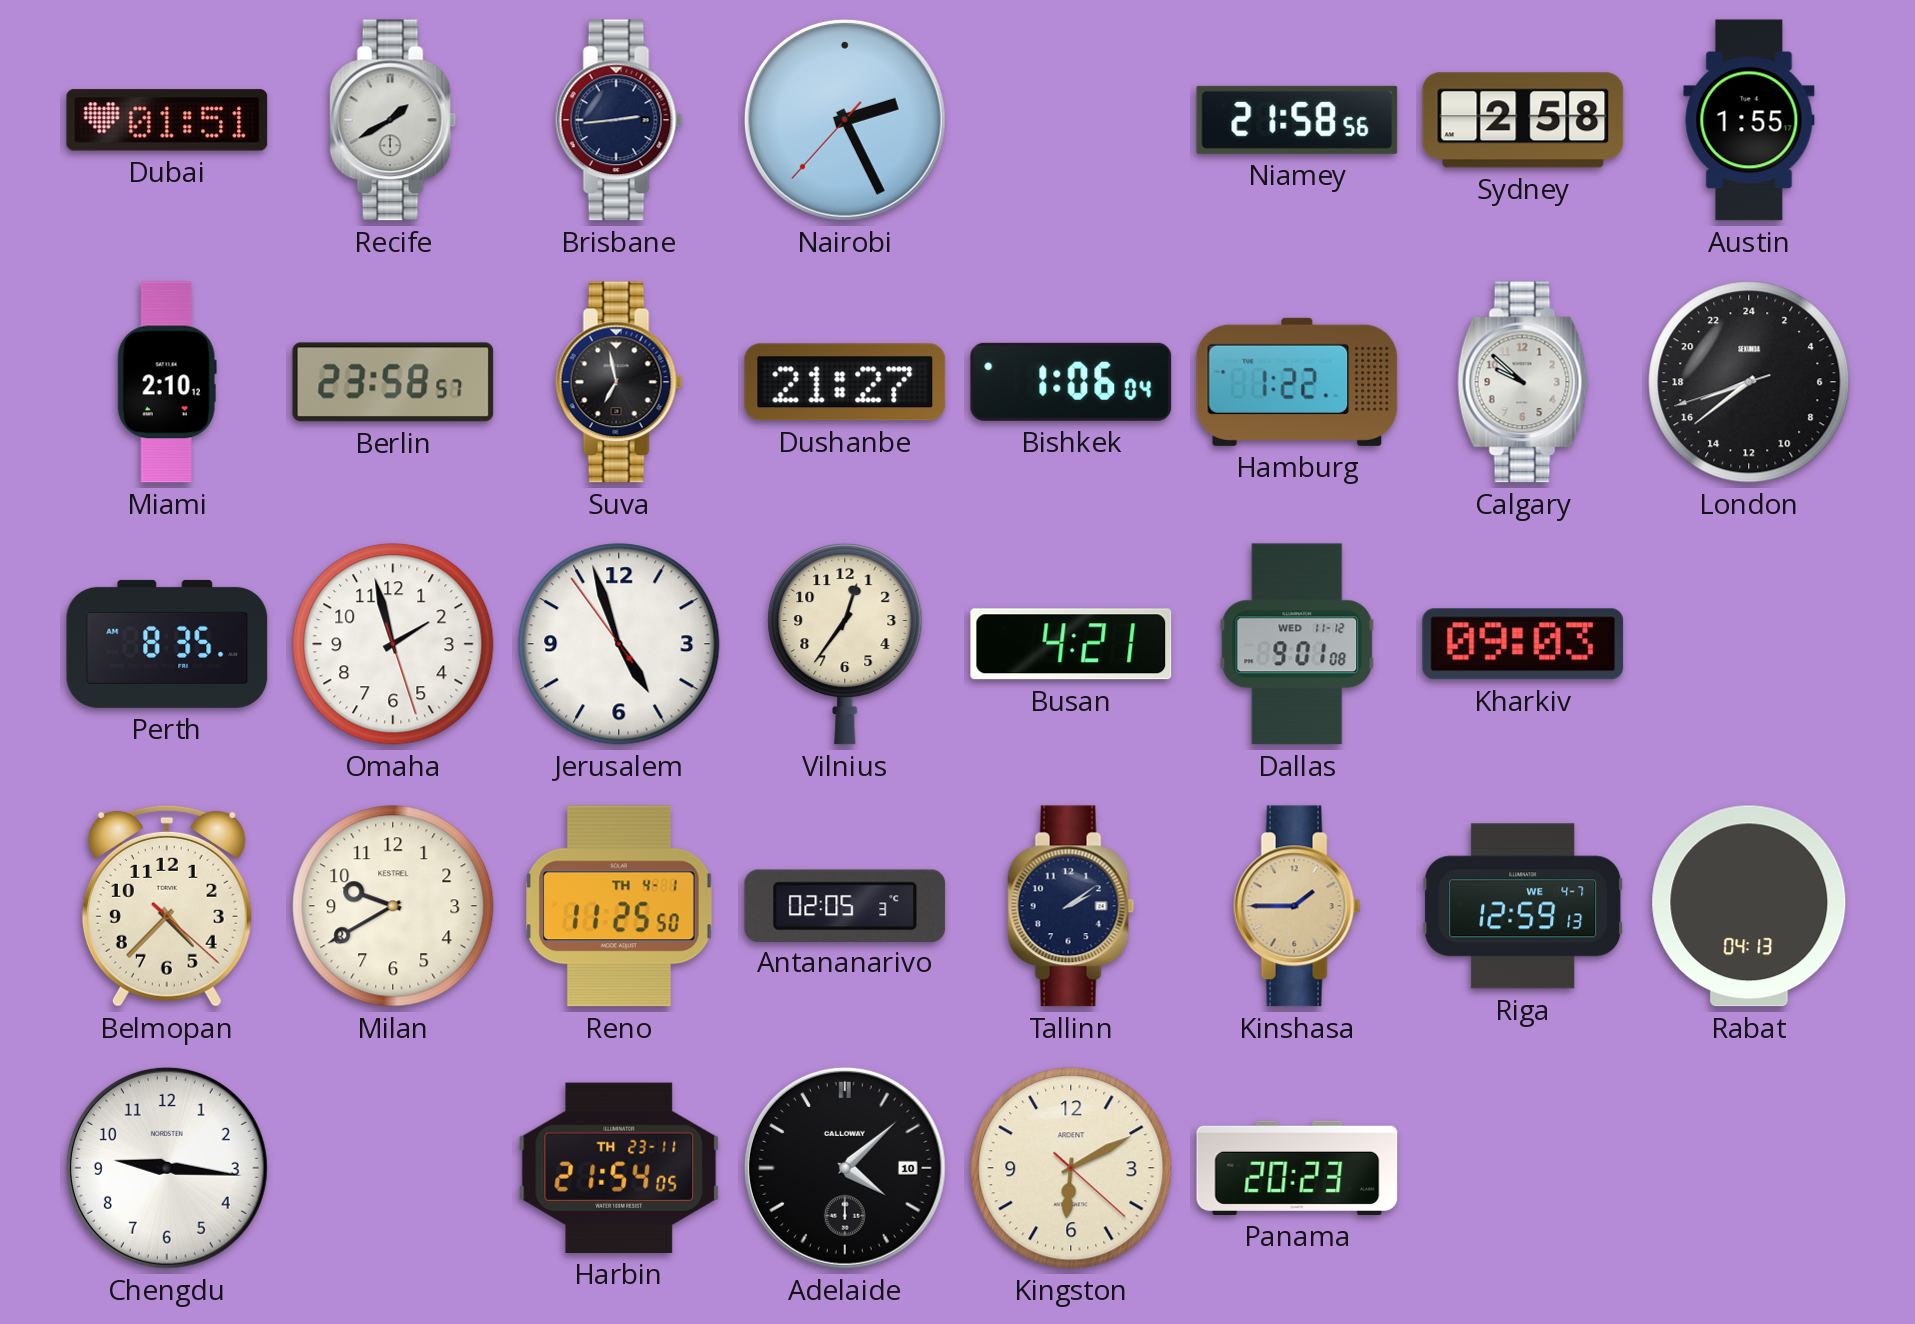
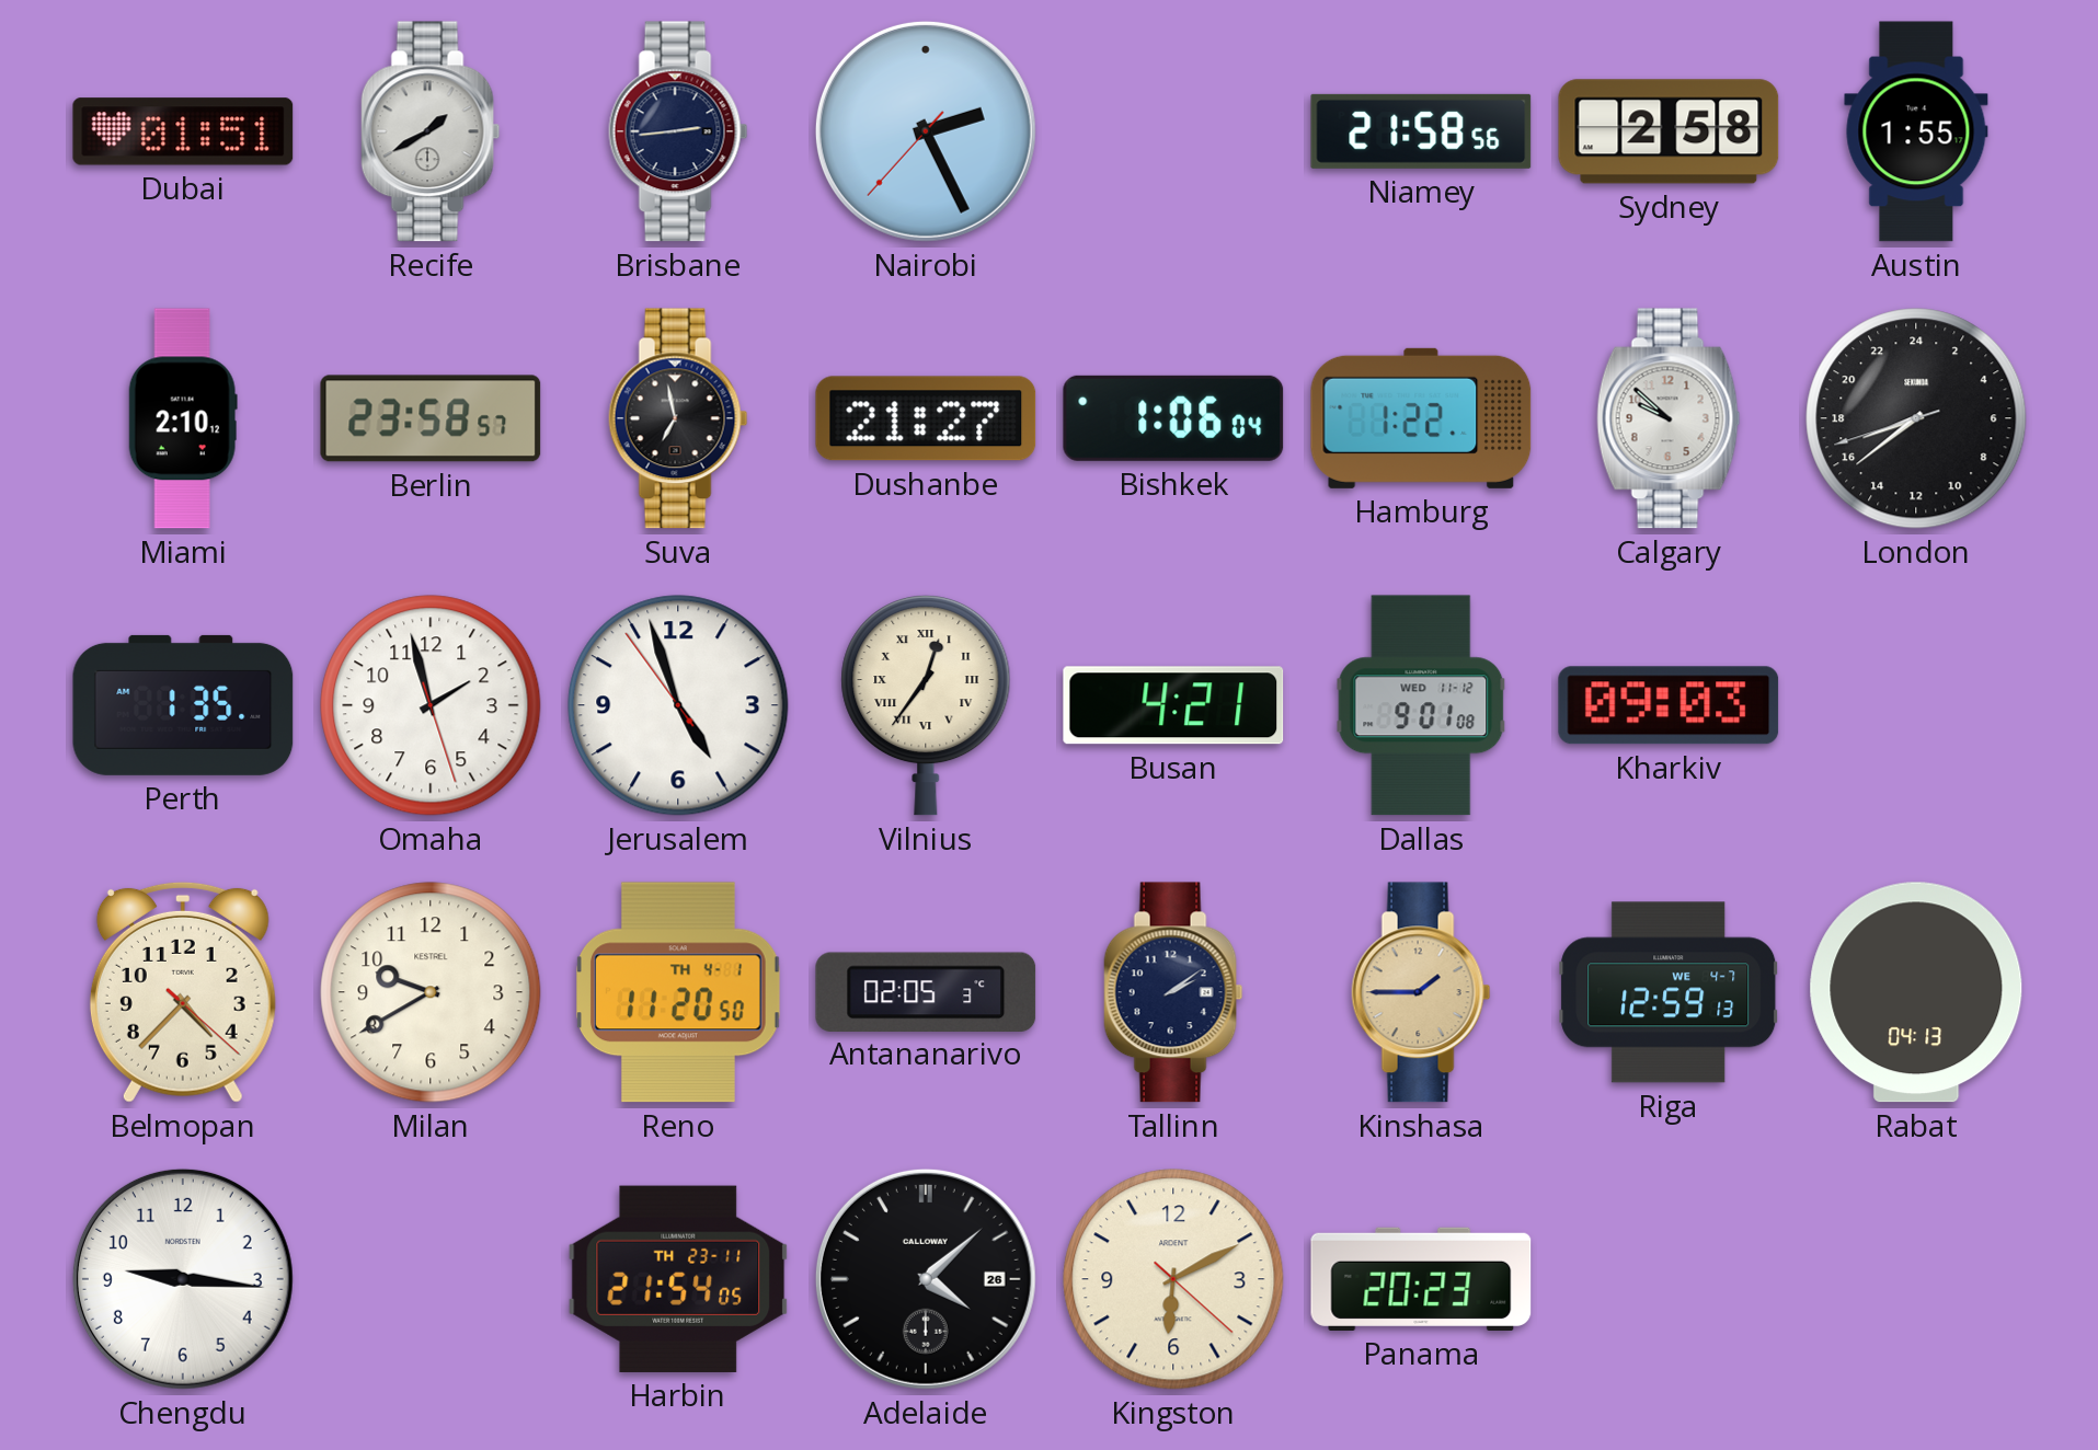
Perth: 8:35 -> 1:35
Vilnius numerals: Arabic -> Roman
Reno: 11:25 -> 11:20
Adelaide date: 10 -> 26
